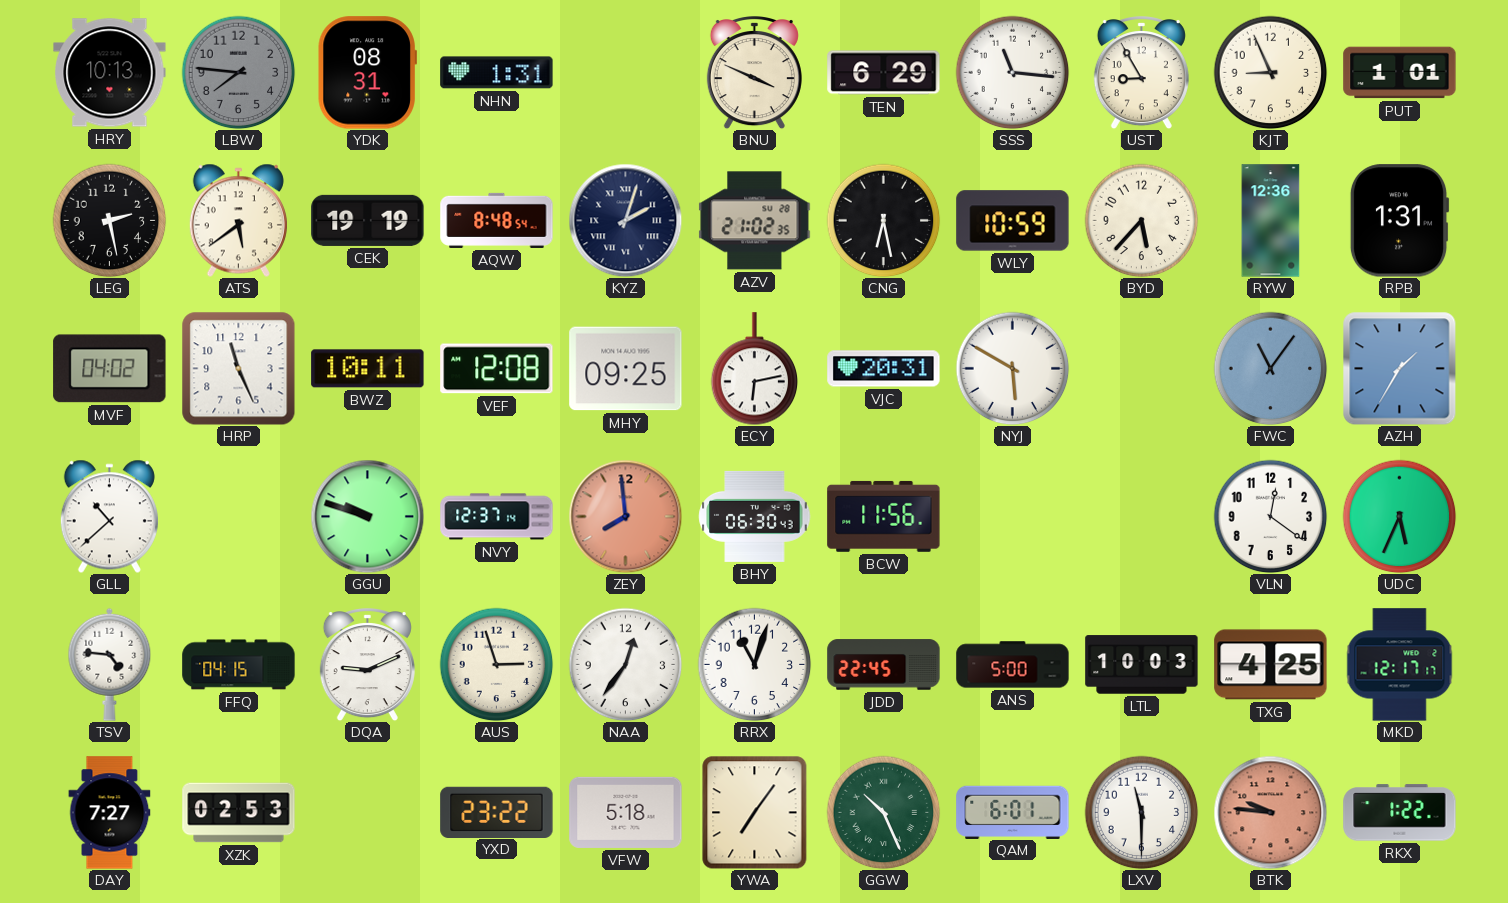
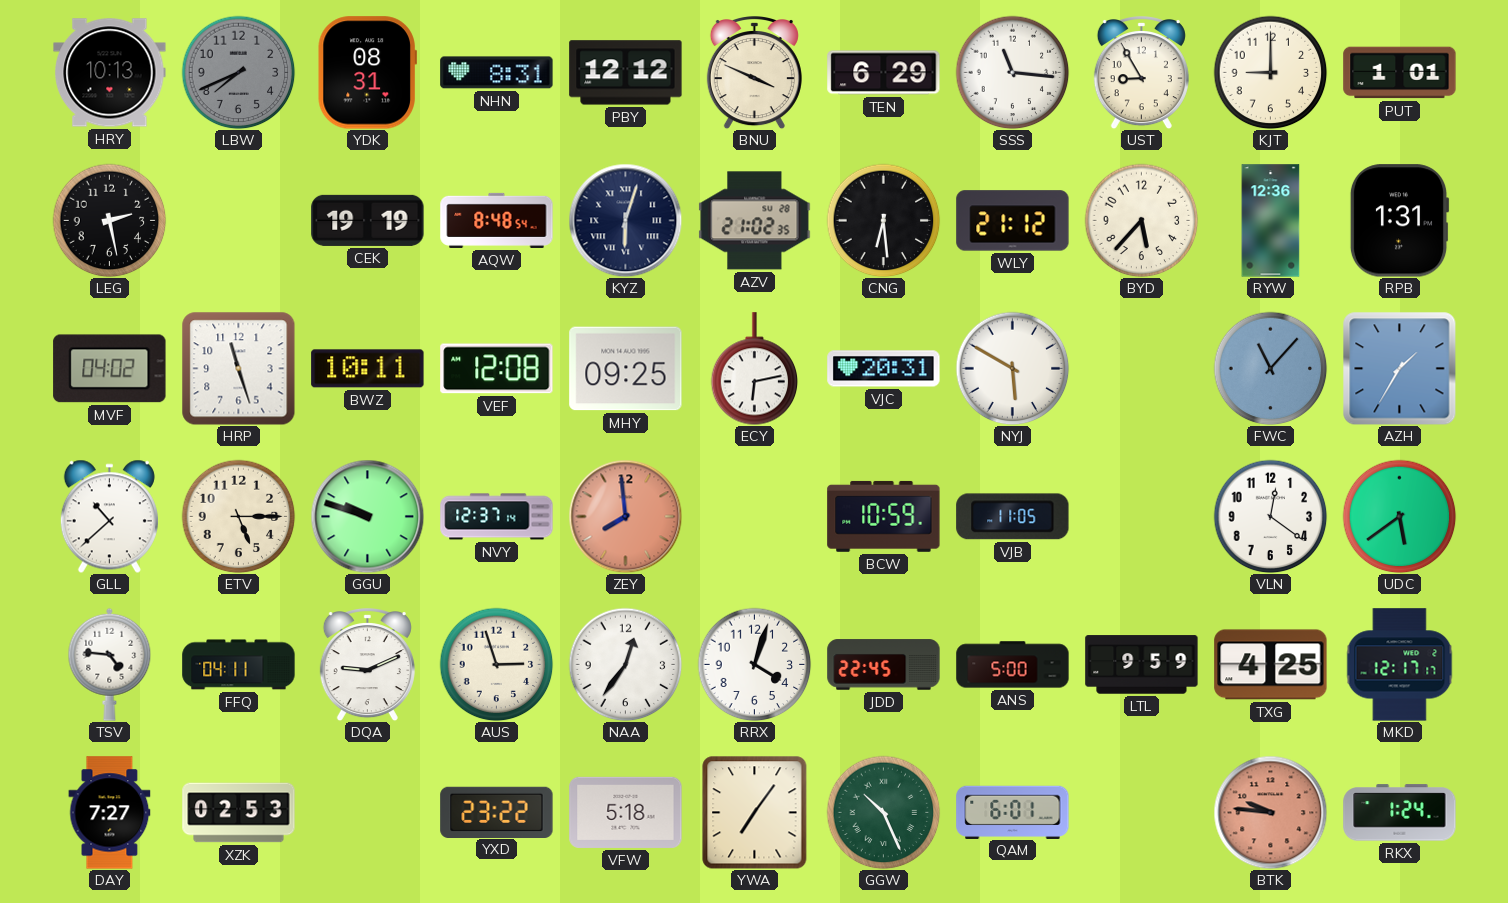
LBW: 7:46 -> 7:41
NHN: 1:31 -> 8:31
PBY: none -> 12:12
KJT: 8:56 -> 9:00
ATS: 5:39 -> none
KYZ: 2:03 -> 6:03
CNG: 6:28 -> 6:29
WLY: 10:59 -> 21:12
HRP: 11:26 -> 11:27
FWC: 11:06 -> 11:07
ETV: none -> 5:15
BHY: 06:30 -> none
BCW: 11:56 -> 10:59
VJB: none -> 11:05
UDC: 5:34 -> 5:39
FFQ: 04:15 -> 04:11
RRX: 11:03 -> 4:03
LTL: 10:03 -> 9:59
LXV: 11:30 -> none
RKX: 1:22 -> 1:24
